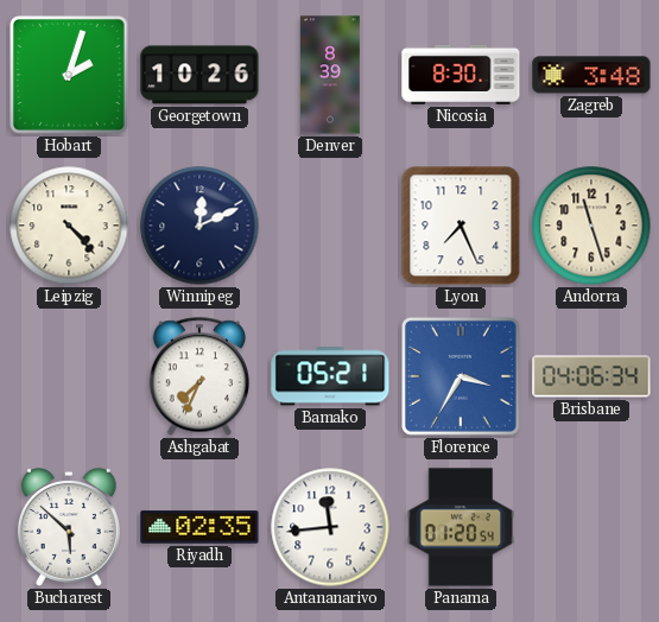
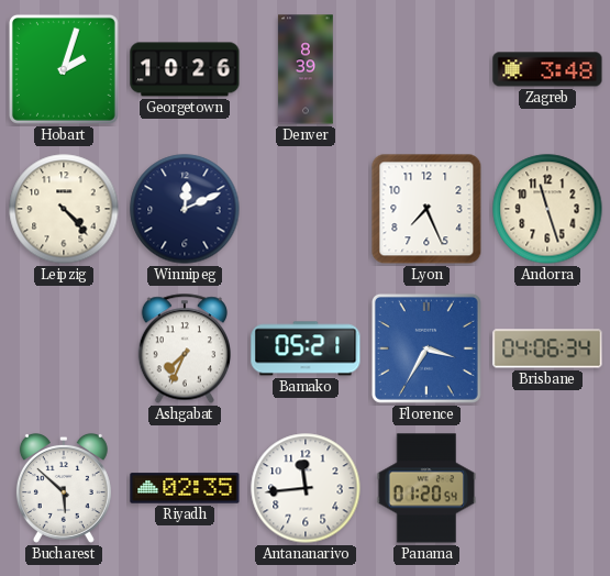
Nicosia: 8:30 -> none
